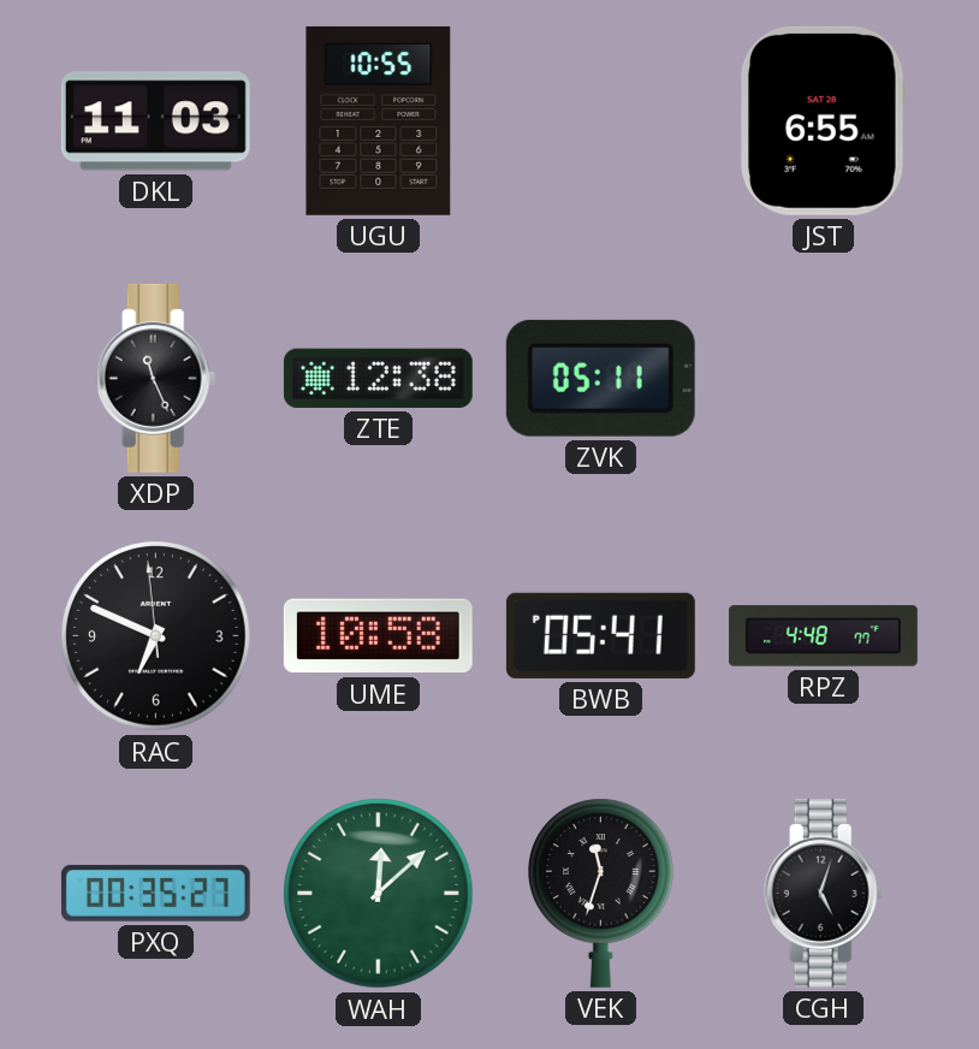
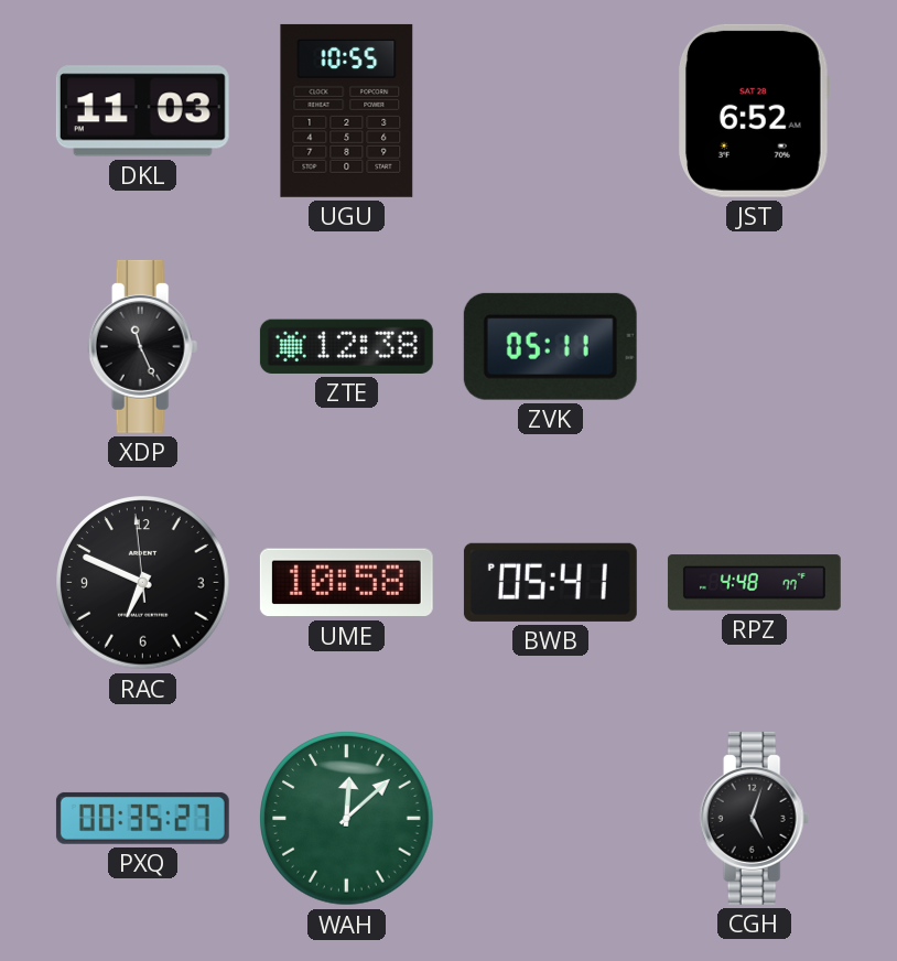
JST: 6:55 -> 6:52
VEK: 11:33 -> none
